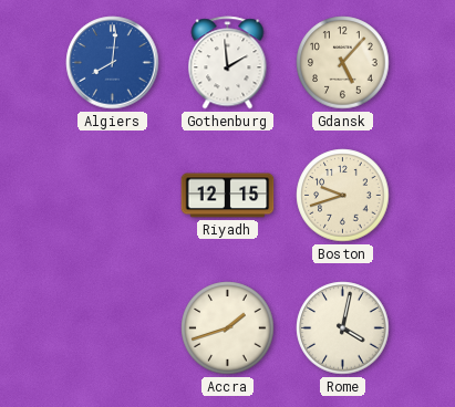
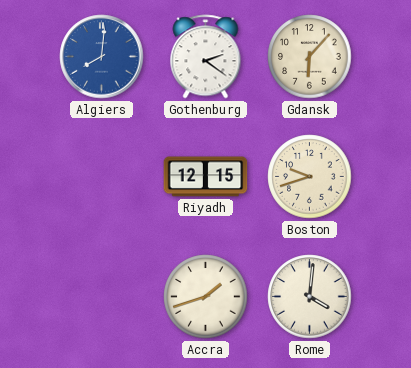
Gothenburg: 1:59 -> 2:21
Gdansk: 5:07 -> 6:07
Rome: 4:02 -> 4:01
